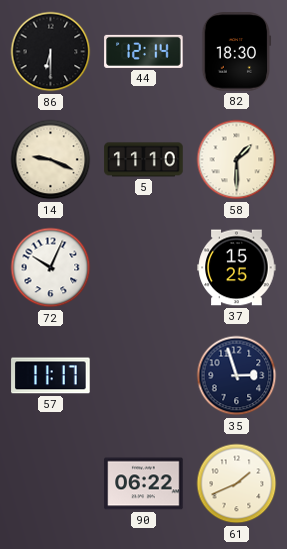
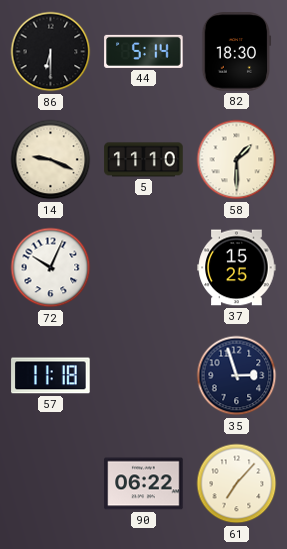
44: 12:14 -> 5:14
57: 11:17 -> 11:18
61: 1:41 -> 7:07
